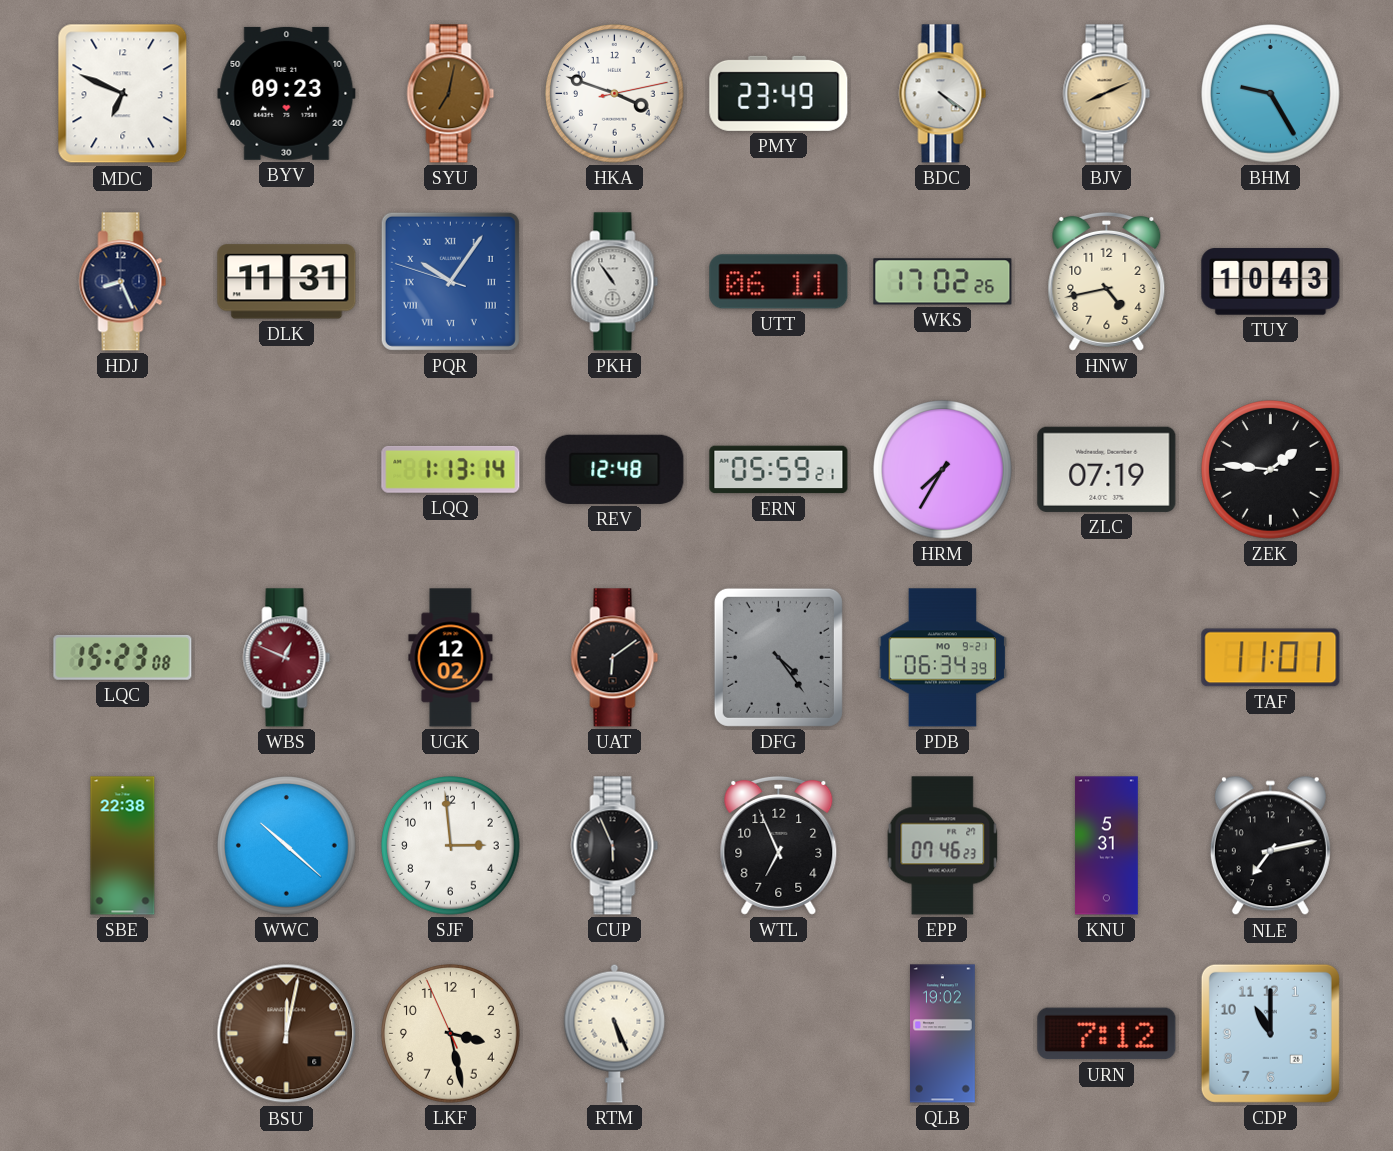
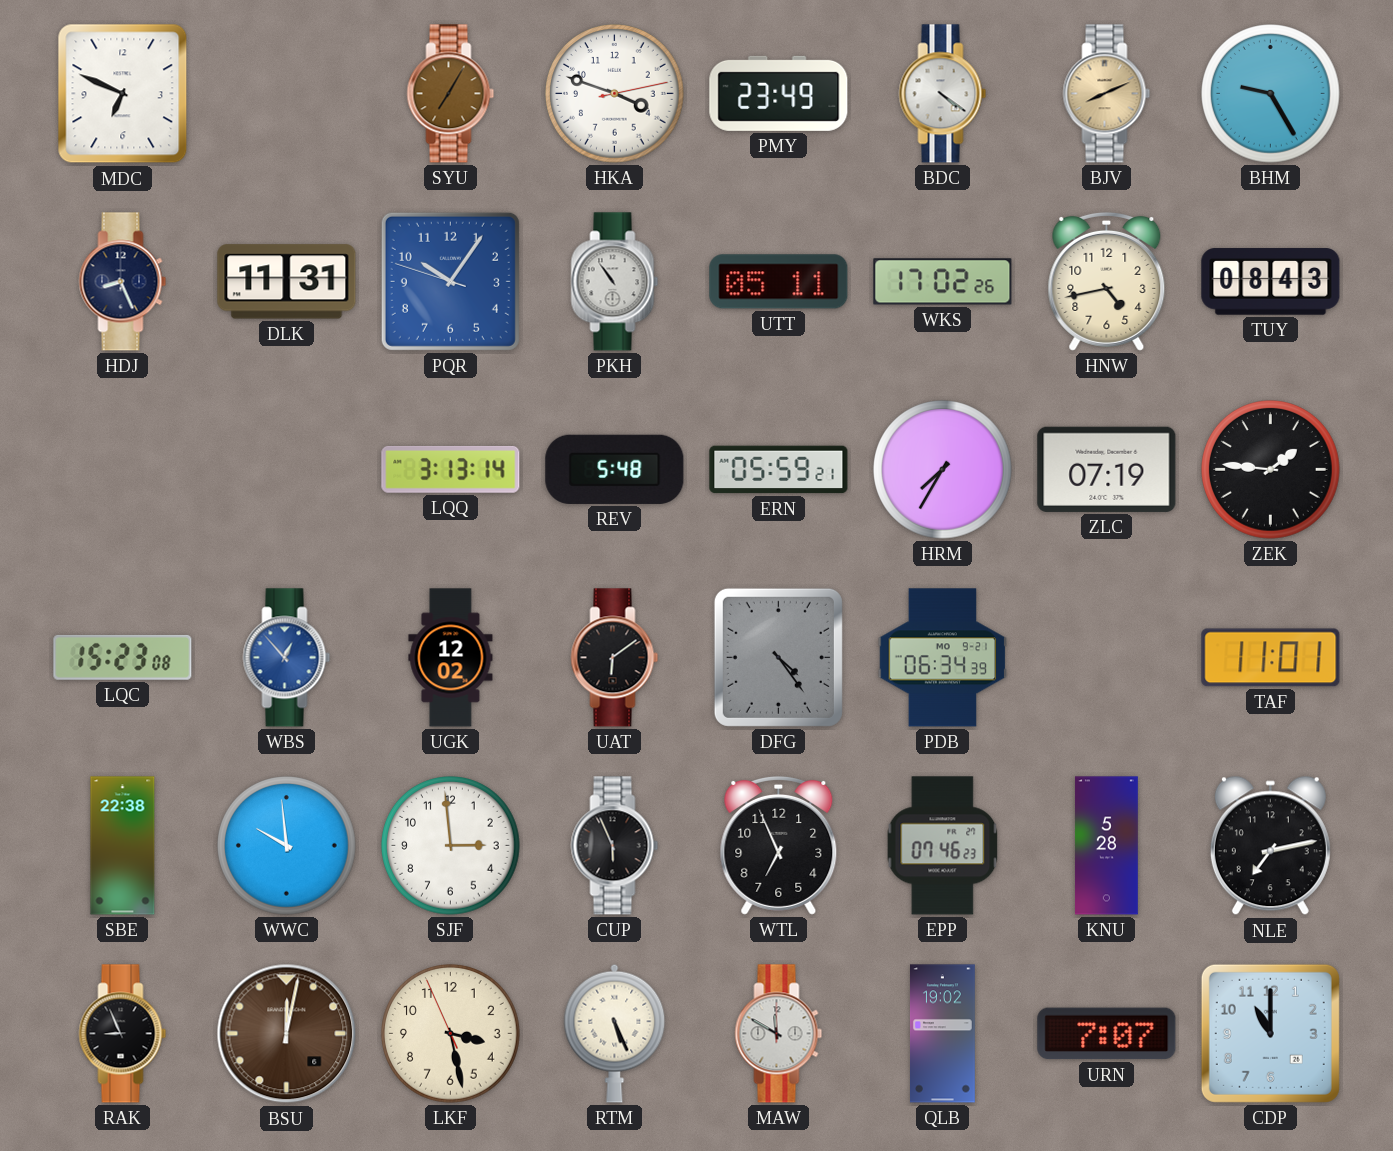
BYV: 09:23 -> none
SYU: 7:02 -> 7:05
PQR numerals: Roman -> Arabic
UTT: 06:11 -> 05:11
TUY: 10:43 -> 08:43
LQQ: 1:13 -> 3:13
REV: 12:48 -> 5:48
WBS: 12:49 -> 12:53
WBS dial: burgundy -> blue
WWC: 10:22 -> 9:59
KNU: 5:31 -> 5:28
RAK: none -> 8:56
MAW: none -> 11:50
URN: 7:12 -> 7:07
